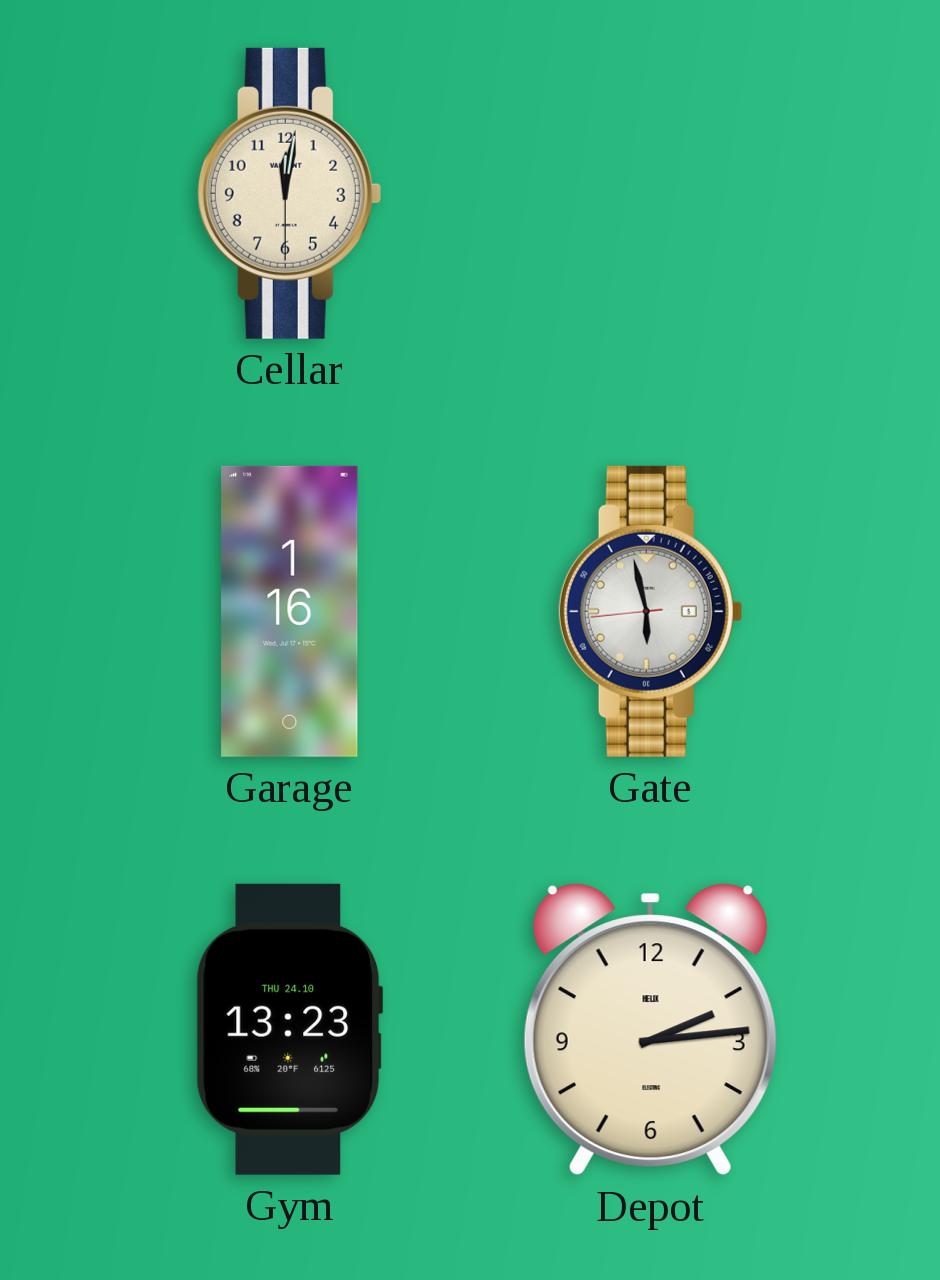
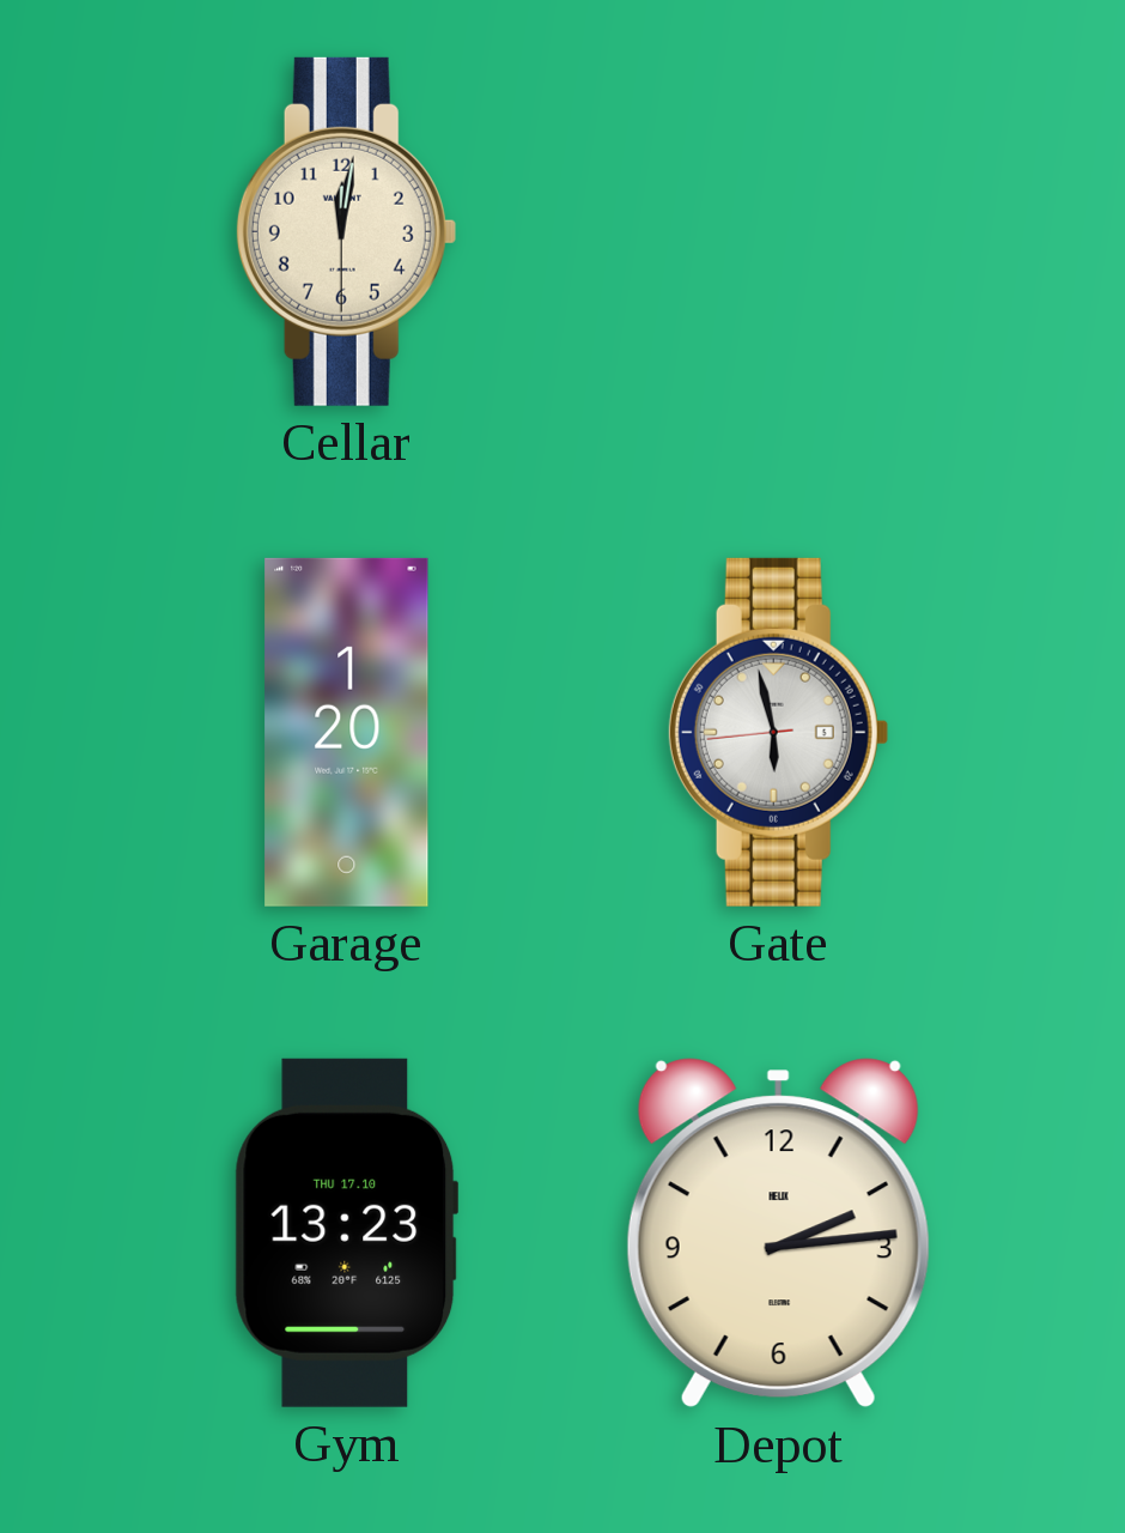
Garage: 1:16 -> 1:20
Gym date: THU 24.10 -> THU 17.10
